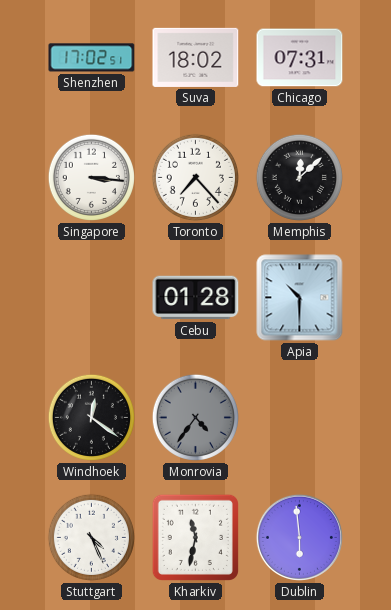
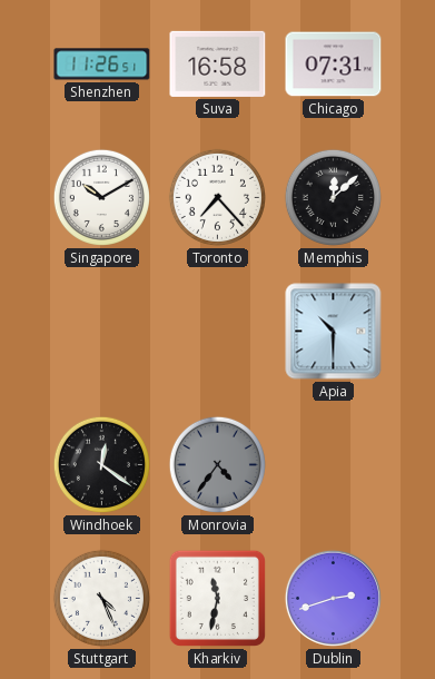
Shenzhen: 17:02 -> 11:26
Suva: 18:02 -> 16:58
Singapore: 3:16 -> 10:10
Cebu: 01:28 -> none
Dublin: 5:59 -> 2:42
